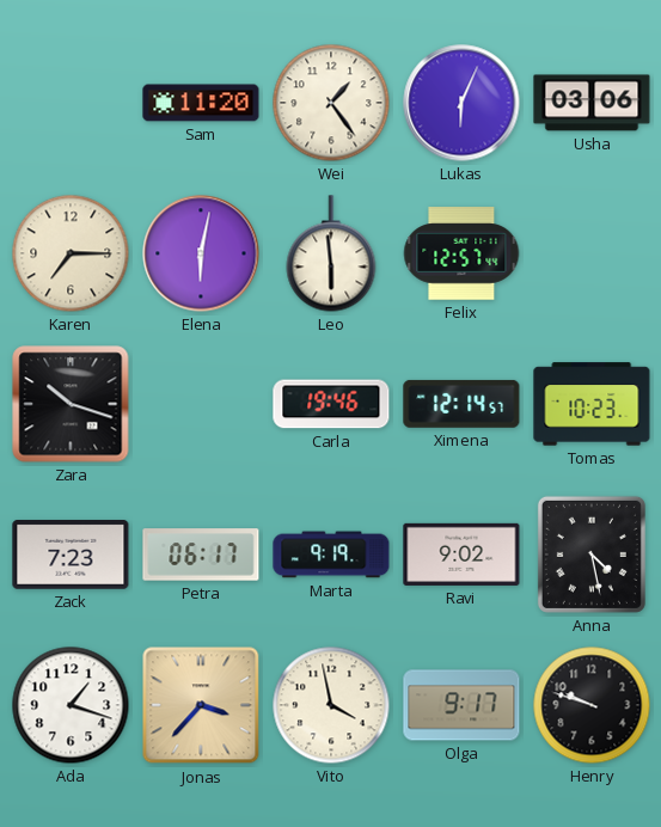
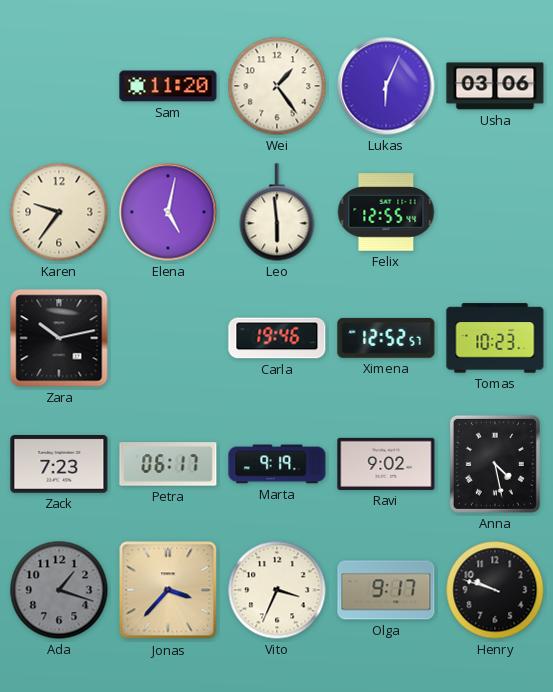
Karen: 7:15 -> 9:36
Elena: 6:02 -> 5:02
Felix: 12:57 -> 12:55
Zara: 10:18 -> 10:13
Ximena: 12:14 -> 12:52
Ada dial: white -> grey
Vito: 3:58 -> 3:34
